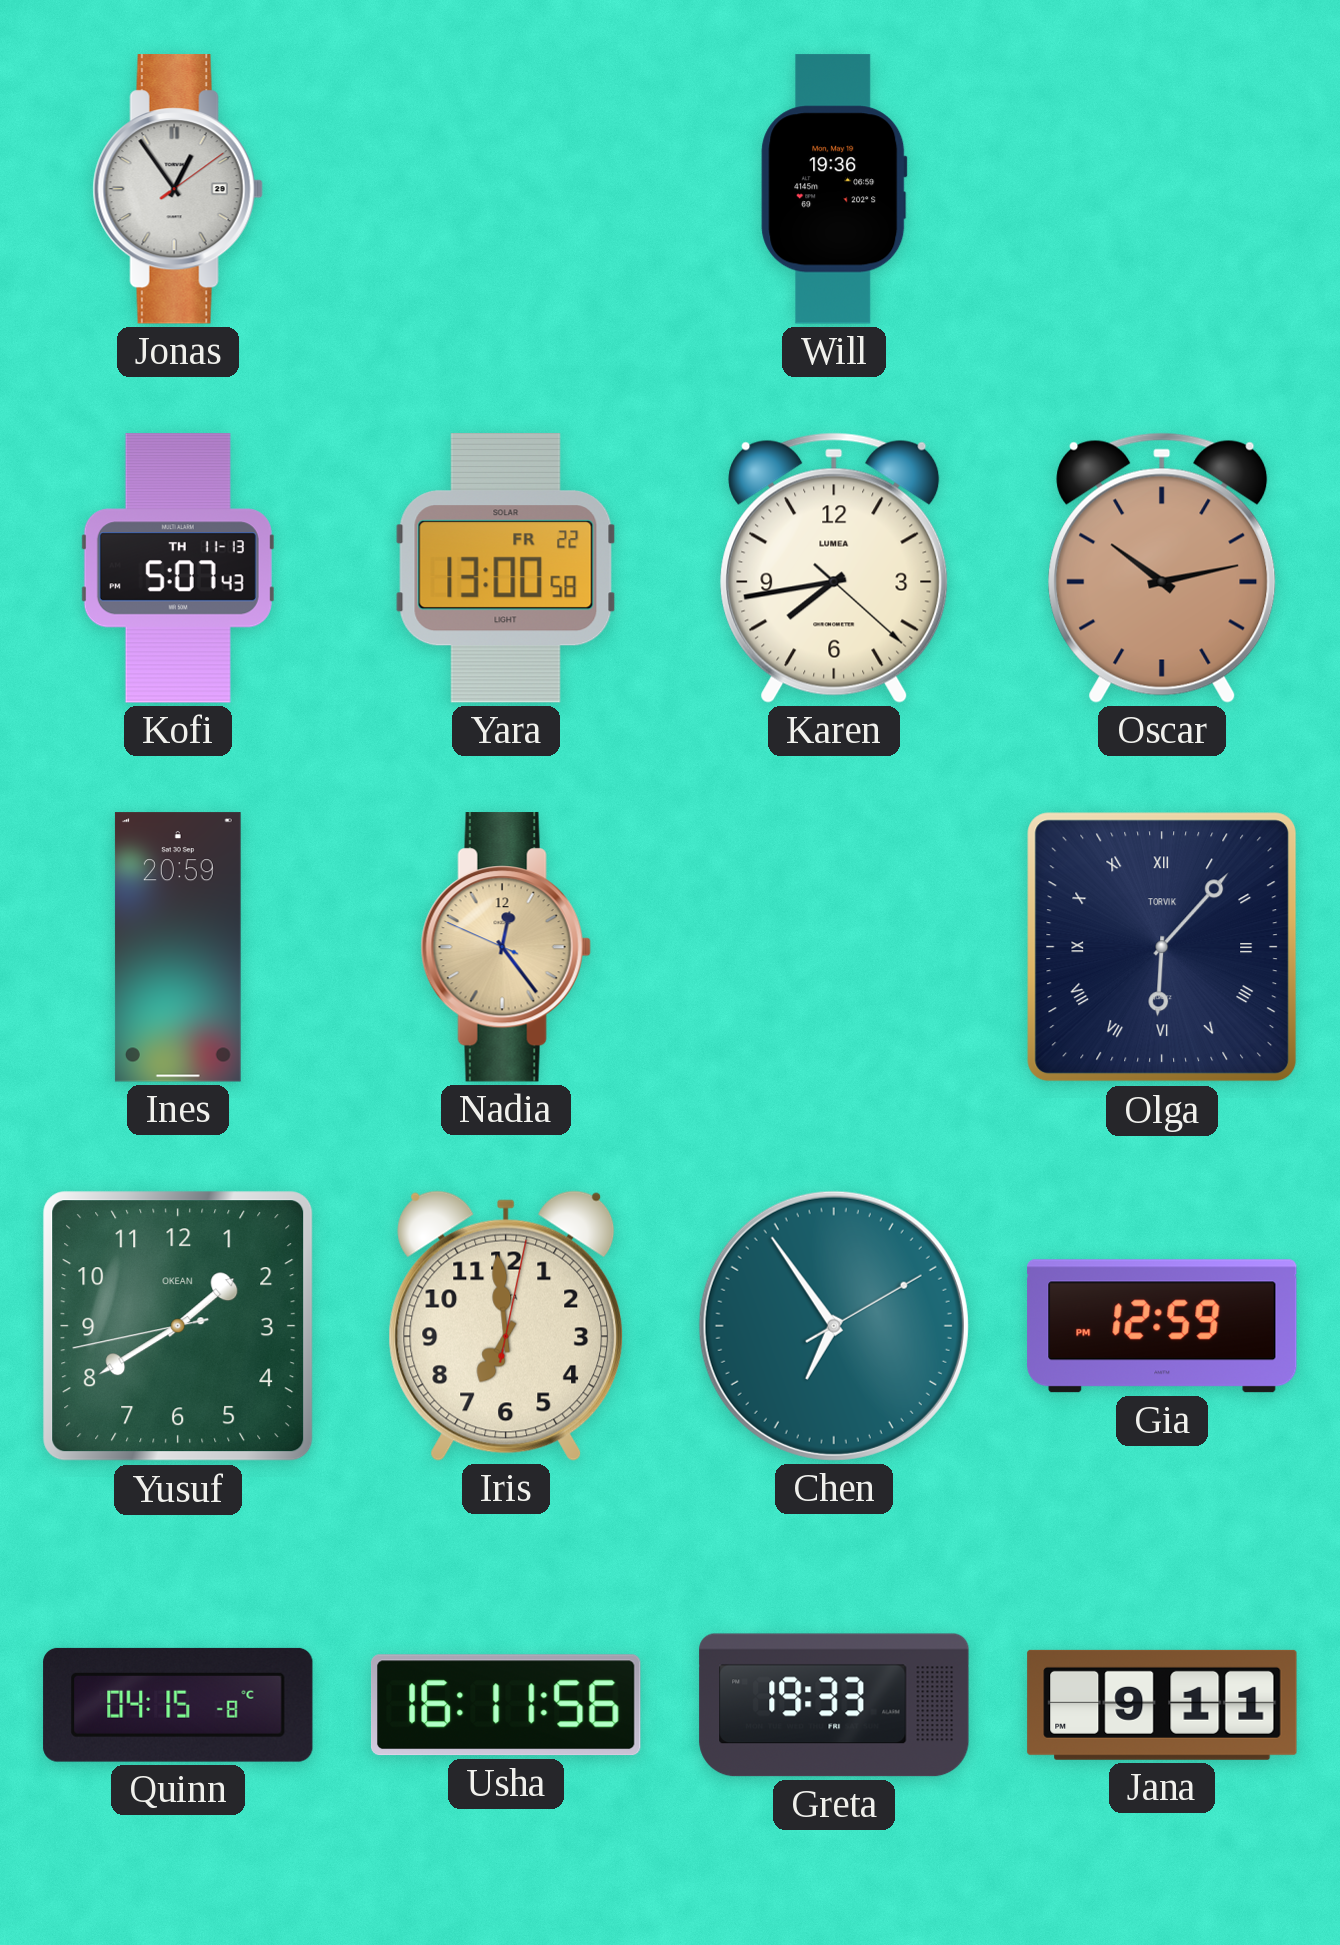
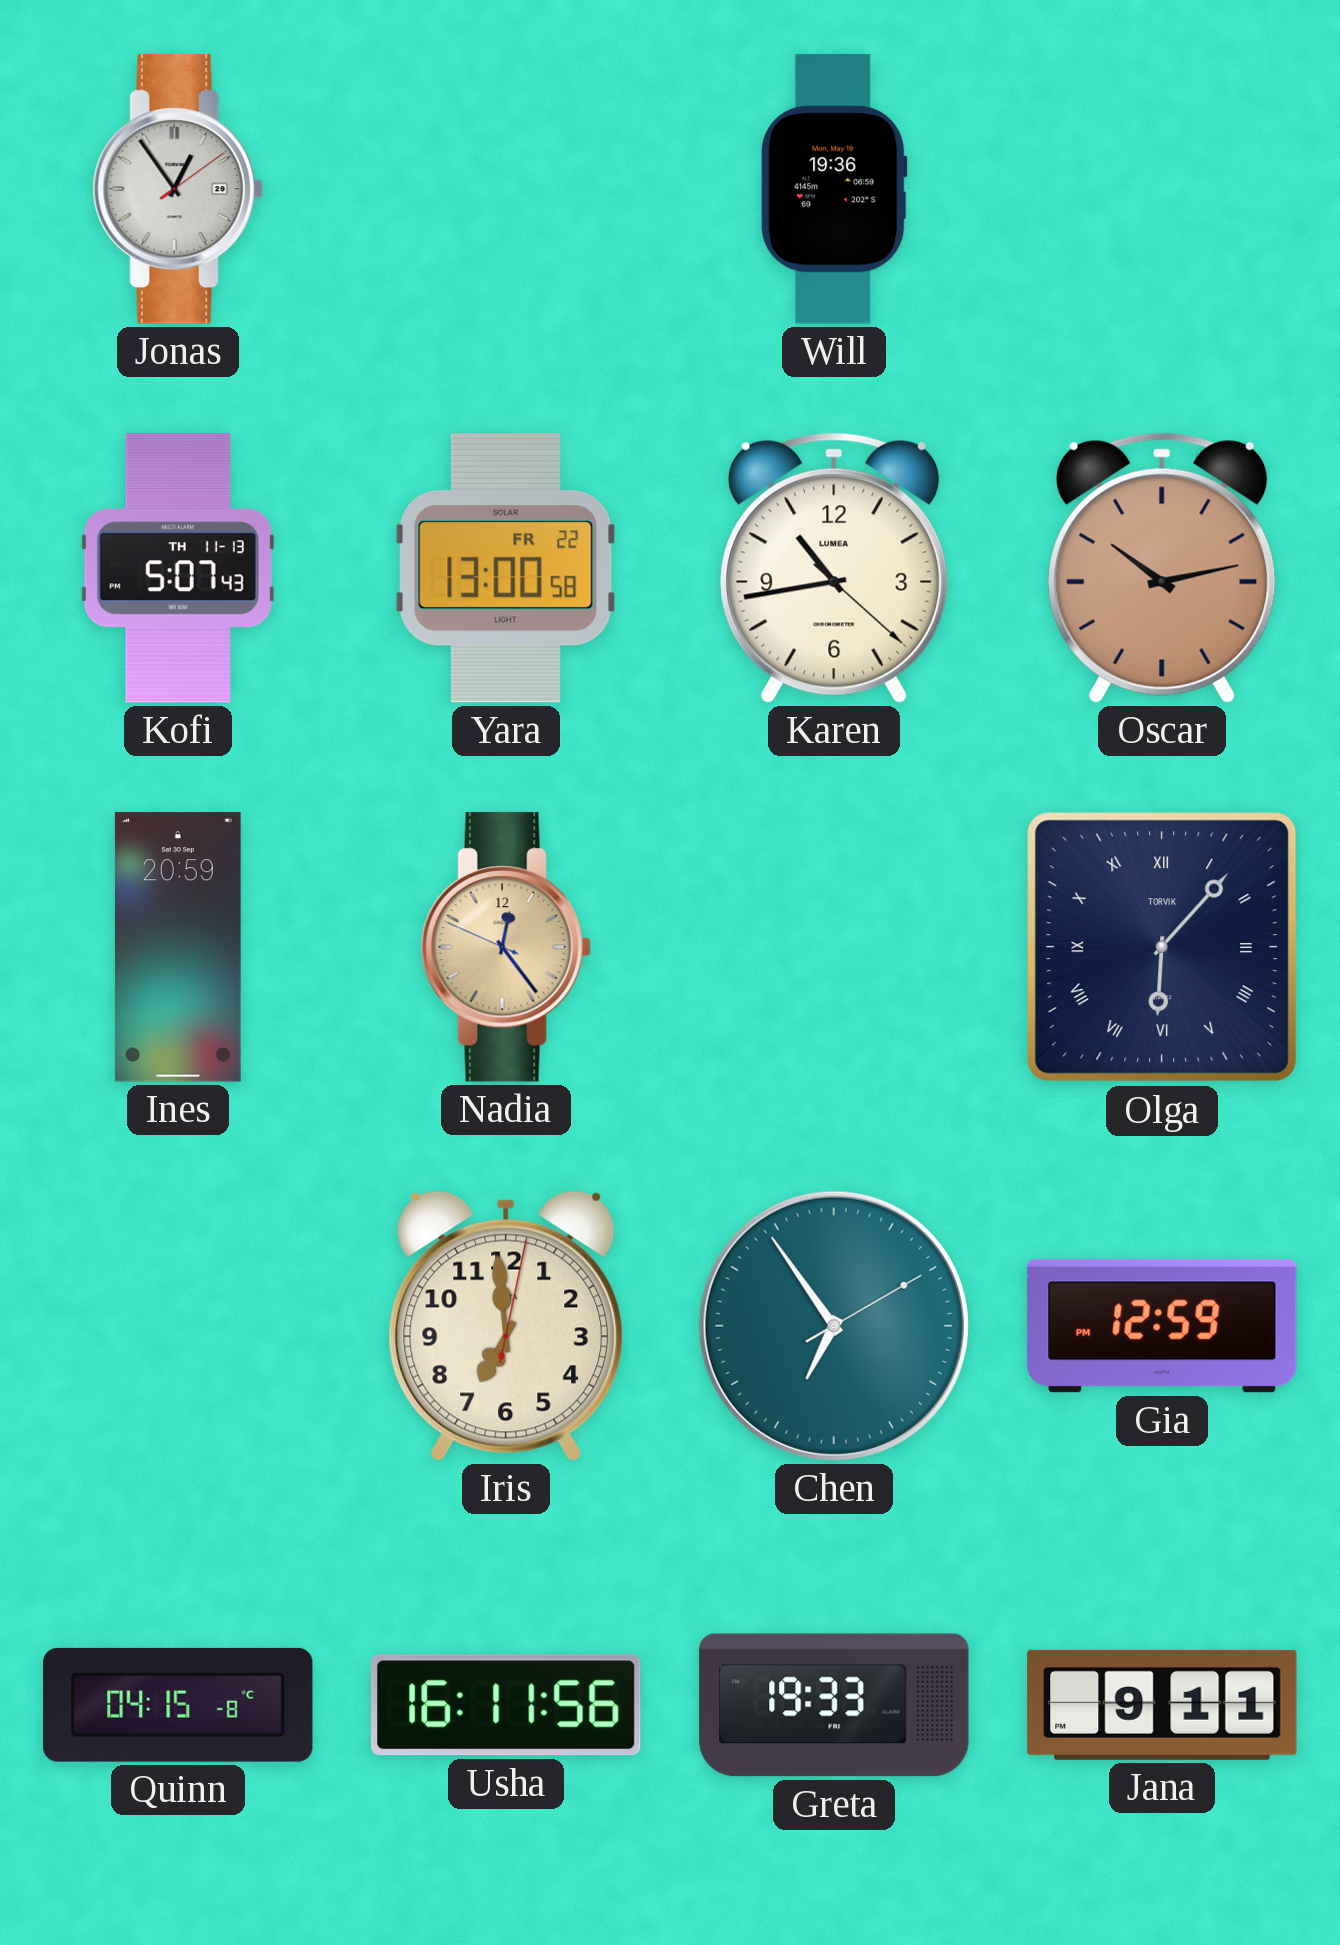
Karen: 7:43 -> 10:43
Yusuf: 1:39 -> none
